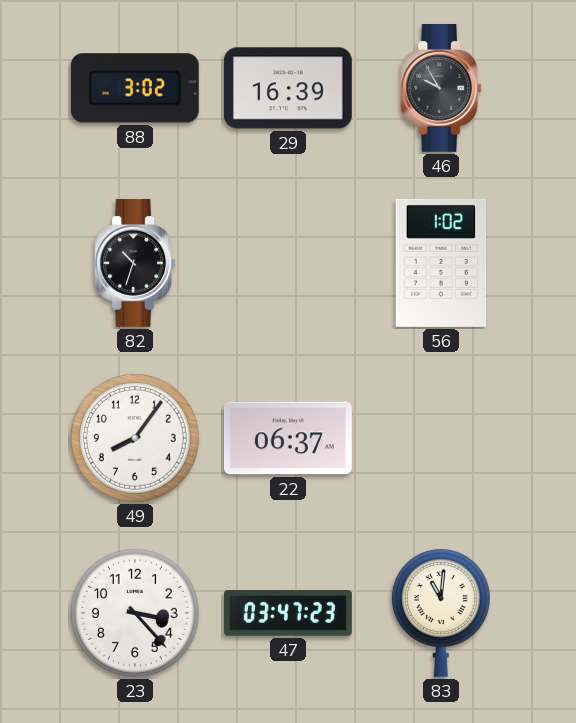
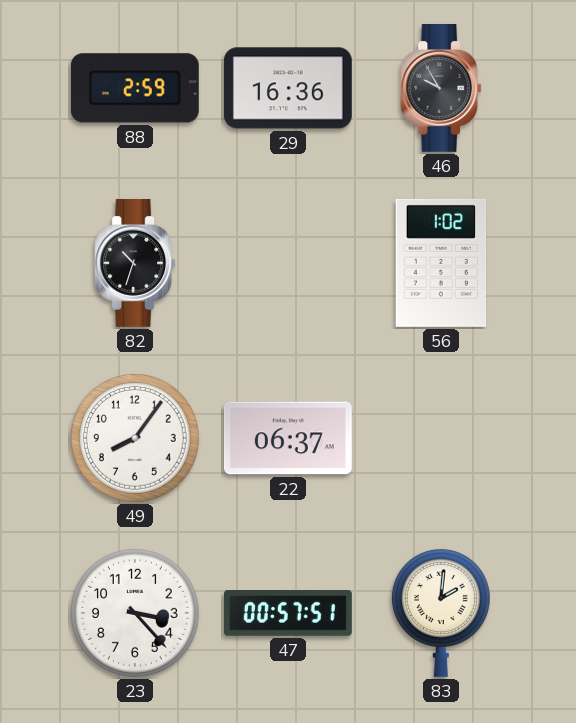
88: 3:02 -> 2:59
29: 16:39 -> 16:36
47: 03:47 -> 00:57
83: 11:01 -> 2:01
